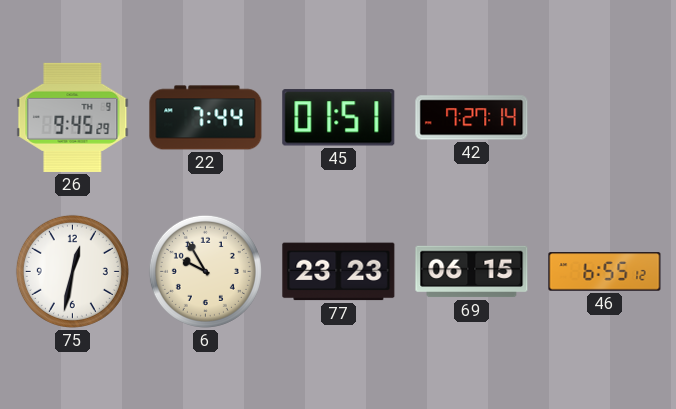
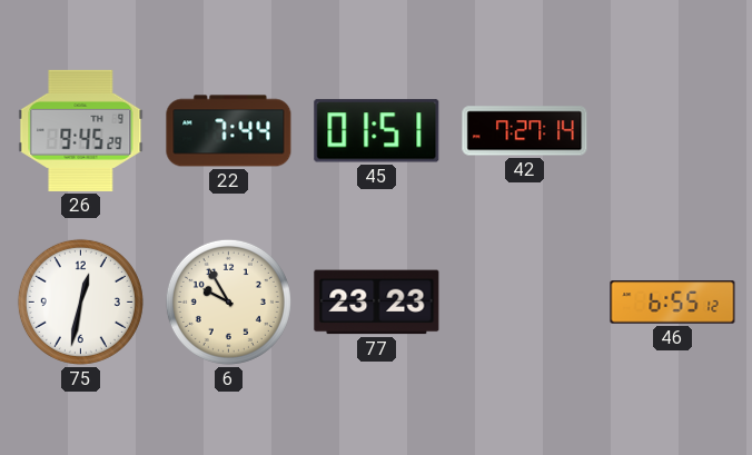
69: 06:15 -> none
